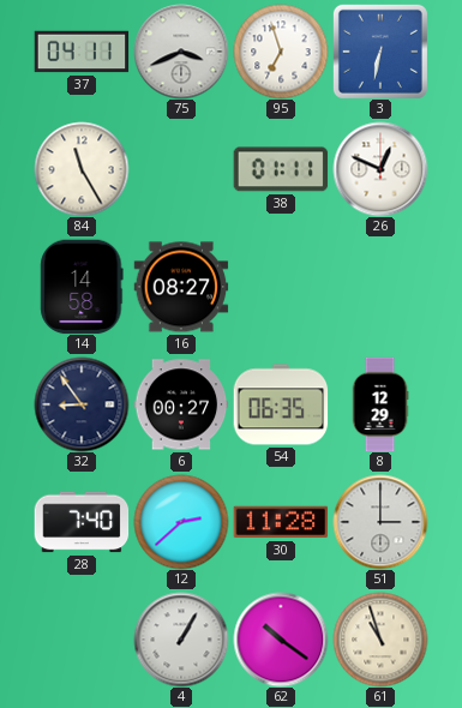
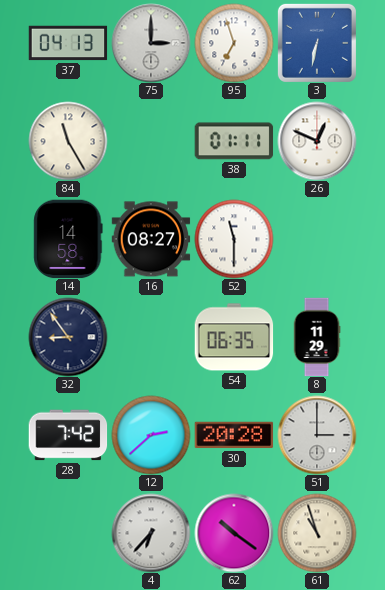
37: 04:11 -> 04:13
75: 3:41 -> 3:00
52: none -> 11:30
6: 00:27 -> none
8: 12:29 -> 11:29
28: 7:40 -> 7:42
30: 11:28 -> 20:28
4: 1:05 -> 6:37
